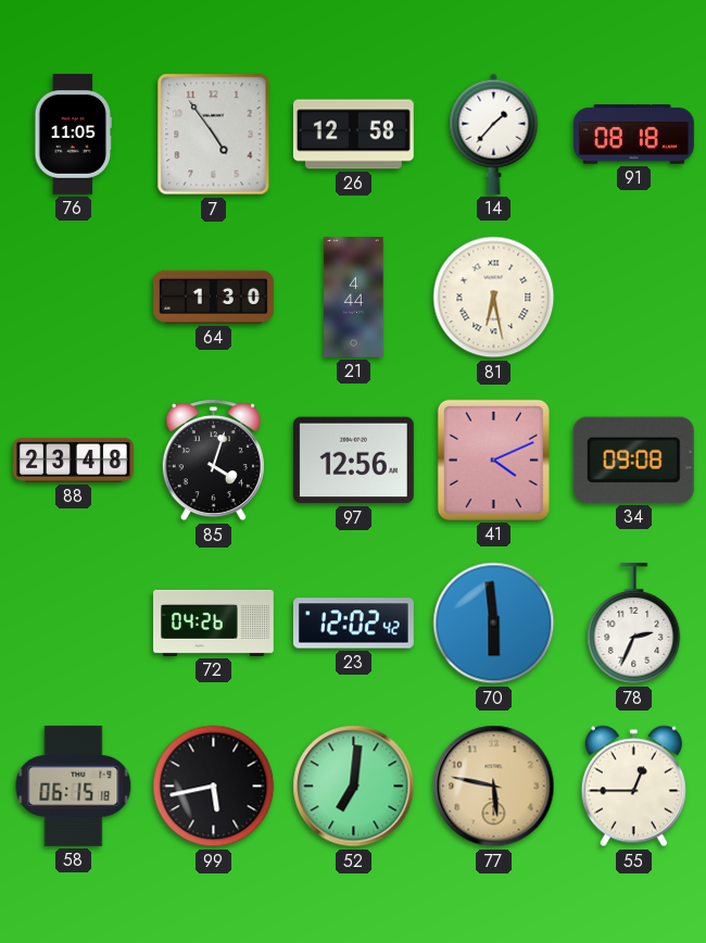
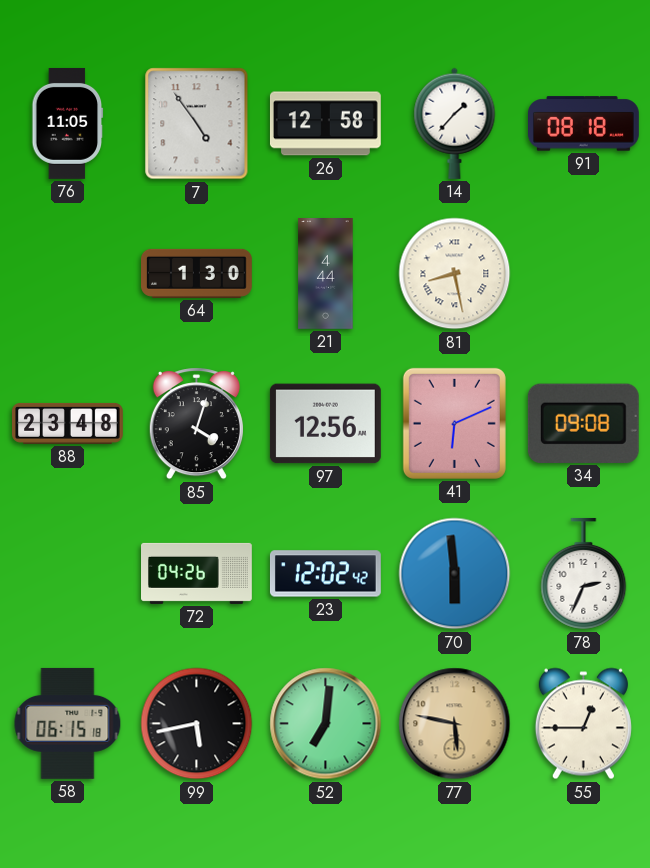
81: 6:28 -> 8:28
41: 4:11 -> 6:11
